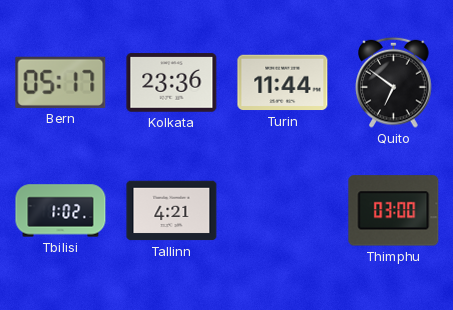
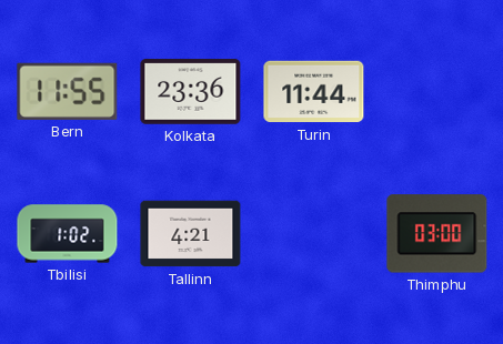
Bern: 05:17 -> 11:55
Quito: 6:51 -> none
